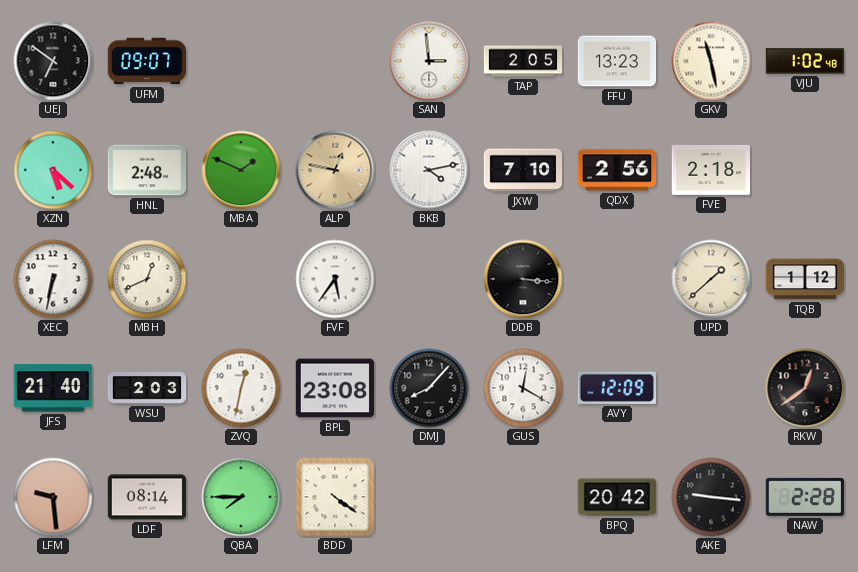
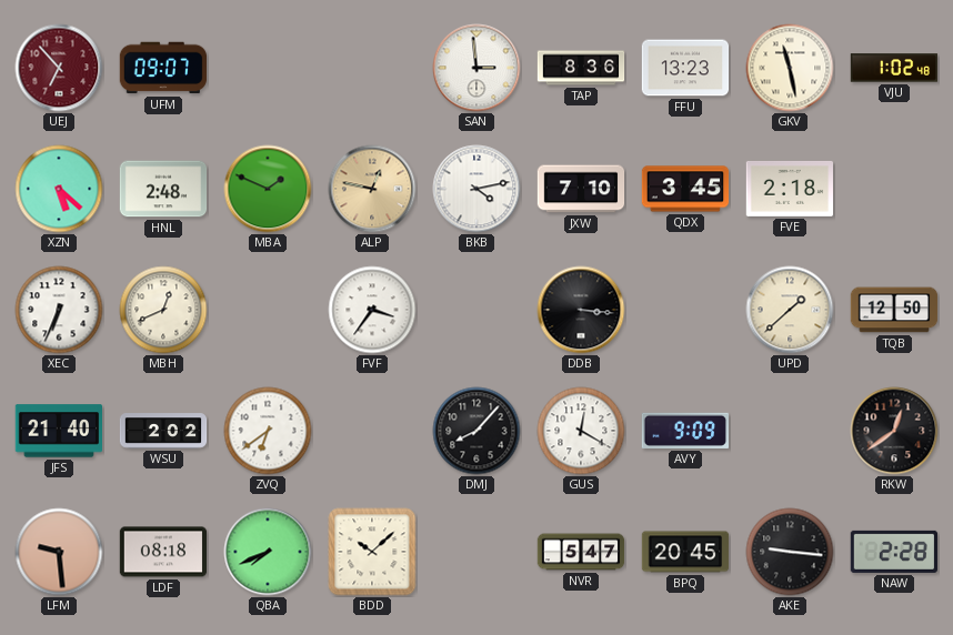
UEJ: 6:51 -> 6:53
UEJ dial: black -> burgundy
TAP: 2:05 -> 8:36
QDX: 2:56 -> 3:45
XEC: 6:32 -> 6:34
FVF: 5:36 -> 3:36
TQB: 1:12 -> 12:50
WSU: 2:03 -> 2:02
ZVQ: 12:32 -> 6:39
BPL: 23:08 -> none
AVY: 12:09 -> 9:09
LDF: 08:14 -> 08:18
QBA: 7:45 -> 7:41
BDD: 4:21 -> 10:08
NVR: none -> 5:47
BPQ: 20:42 -> 20:45
